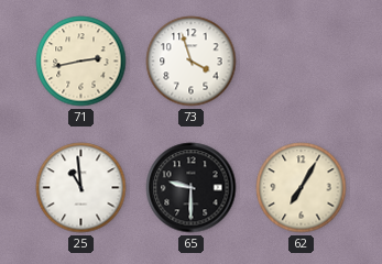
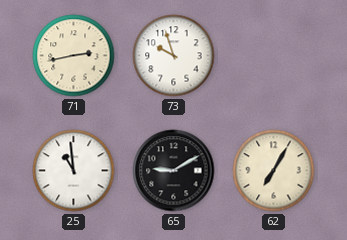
73: 3:57 -> 9:57
65: 9:30 -> 9:10
